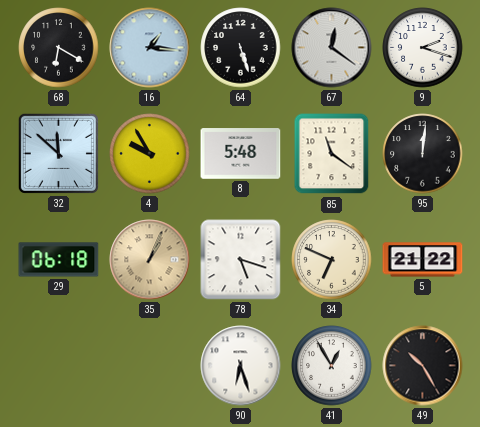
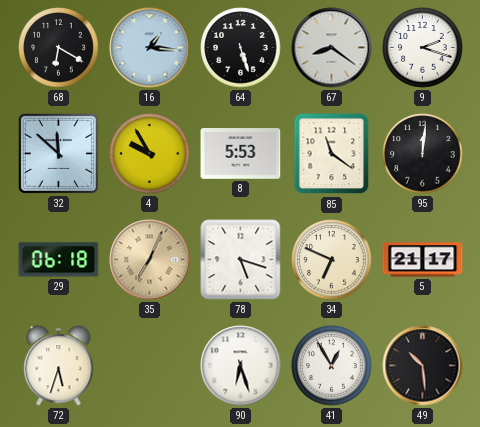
67: 12:21 -> 8:21
8: 5:48 -> 5:53
35: 1:04 -> 7:04
5: 21:22 -> 21:17
72: none -> 5:33
49: 10:25 -> 10:29
